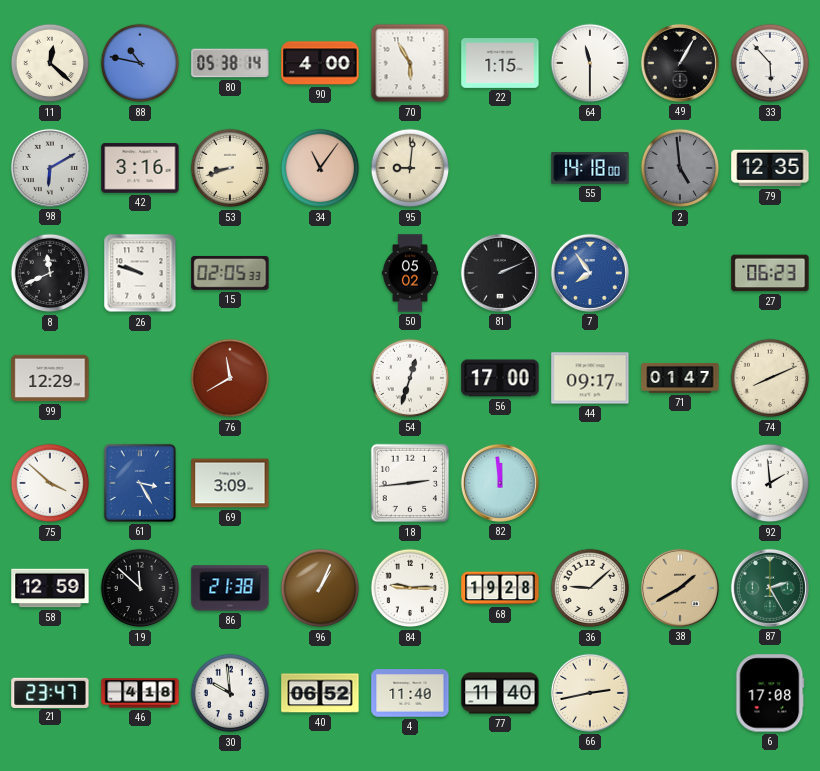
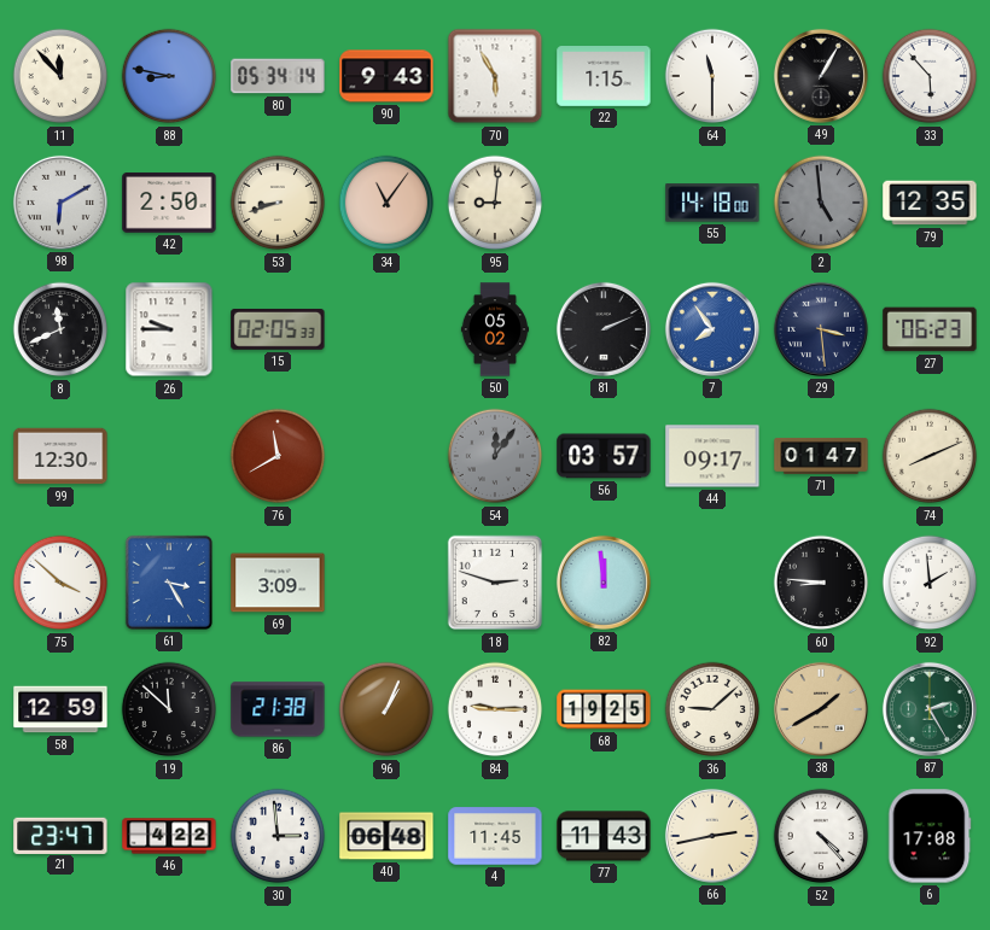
11: 12:22 -> 11:53
88: 10:47 -> 8:47
80: 05:38 -> 05:34
90: 4:00 -> 9:43
42: 3:16 -> 2:50
26: 9:48 -> 9:45
29: none -> 3:29
99: 12:29 -> 12:30
54: 12:33 -> 12:06
54 dial: white -> grey
56: 17:00 -> 03:57
18: 2:44 -> 2:48
60: none -> 8:46
68: 19:28 -> 19:25
46: 4:18 -> 4:22
30: 9:59 -> 2:59
40: 06:52 -> 06:48
4: 11:40 -> 11:45
77: 11:40 -> 11:43
52: none -> 4:23
